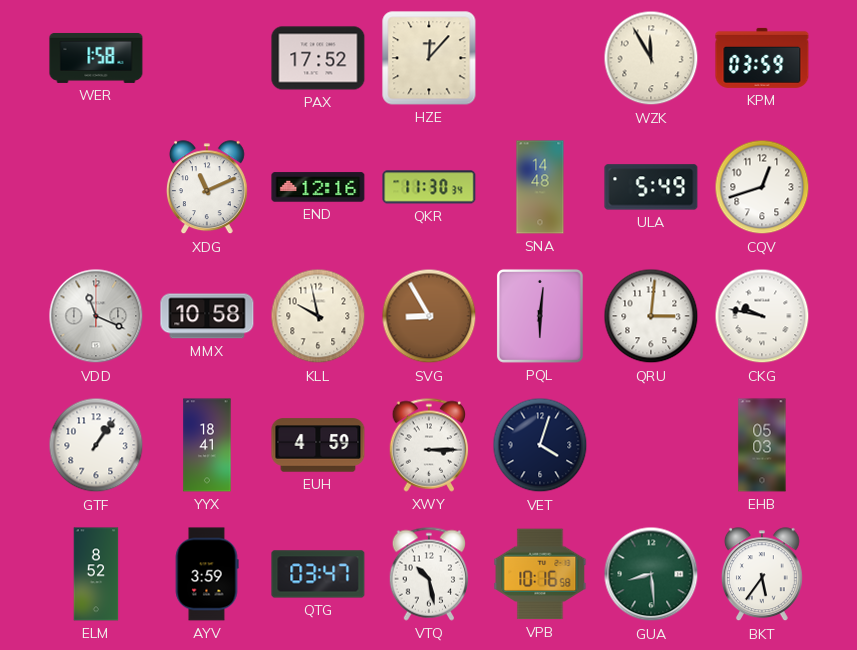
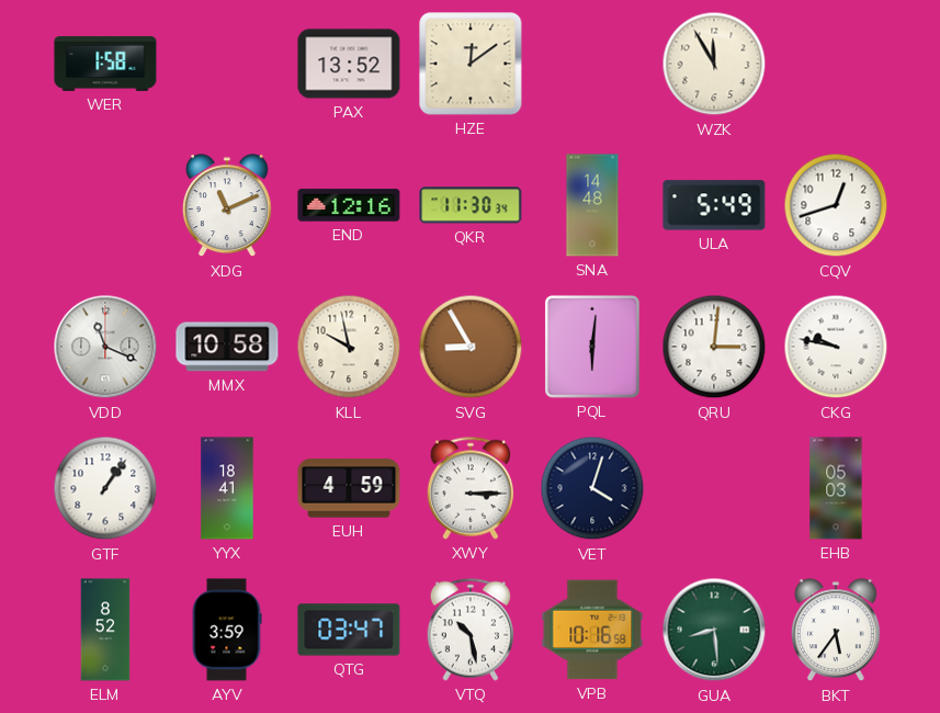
PAX: 17:52 -> 13:52
HZE: 12:07 -> 12:09
KPM: 03:59 -> none
